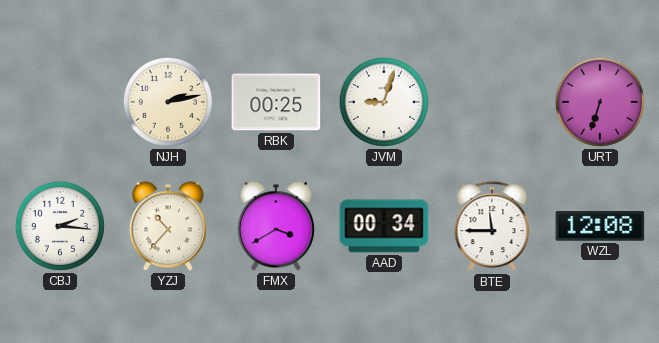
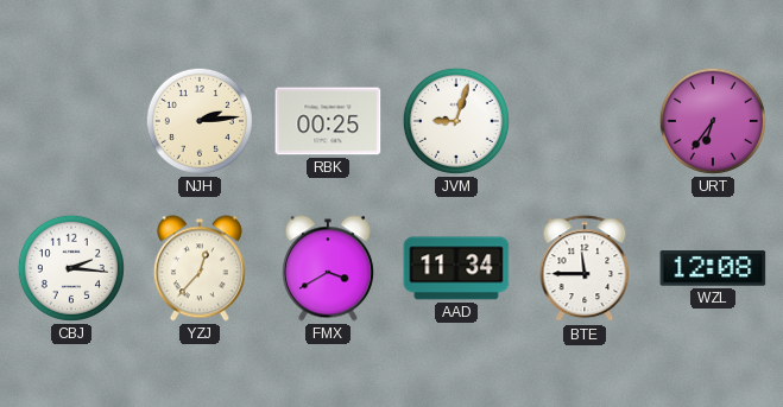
NJH: 2:13 -> 2:14
URT: 6:33 -> 6:36
YZJ: 10:37 -> 12:37
AAD: 00:34 -> 11:34
